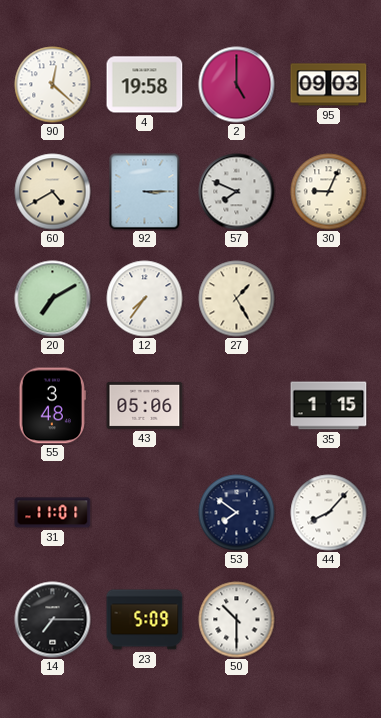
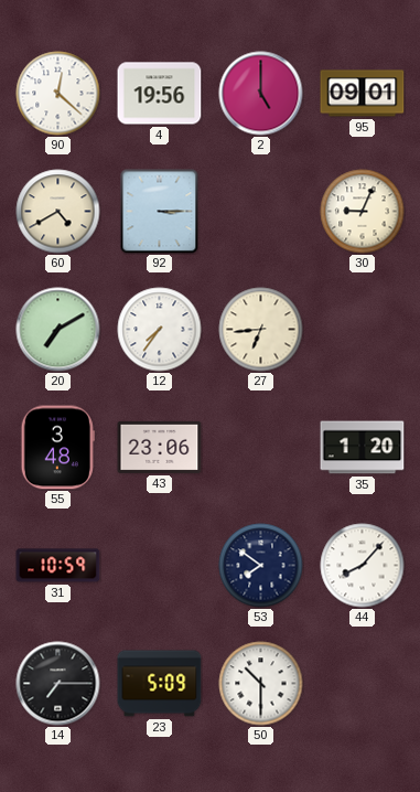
4: 19:58 -> 19:56
95: 09:03 -> 09:01
57: 7:49 -> none
27: 1:25 -> 6:44
43: 05:06 -> 23:06
35: 1:15 -> 1:20
31: 11:01 -> 10:59
